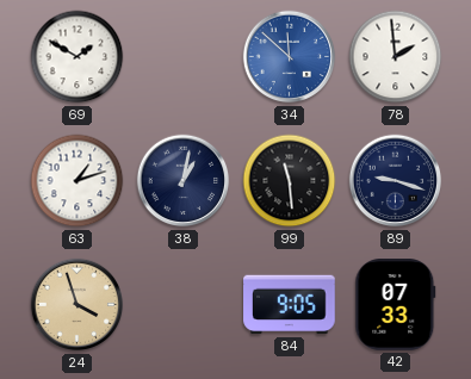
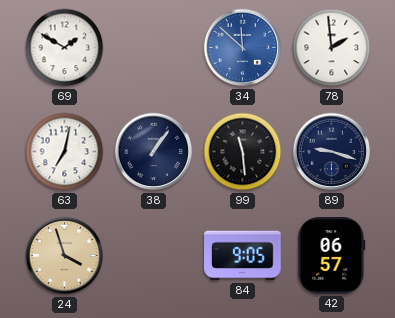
63: 1:12 -> 7:02
38: 1:02 -> 1:06
42: 07:33 -> 06:57
